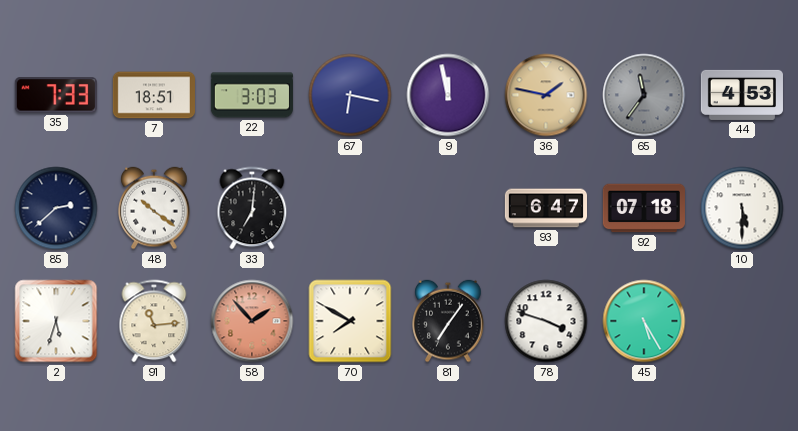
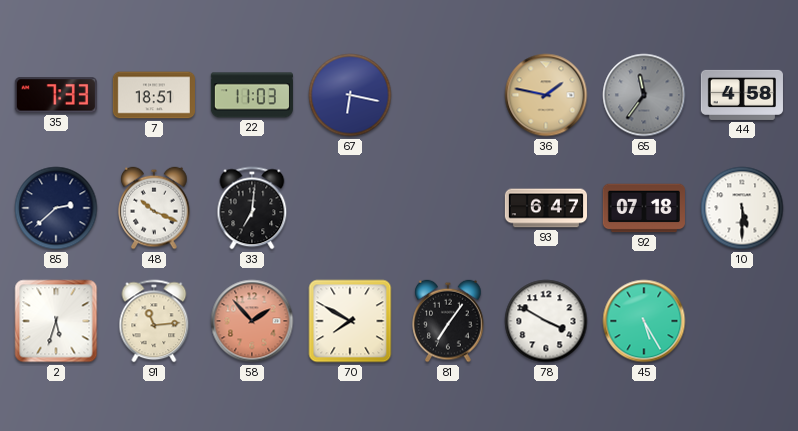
22: 3:03 -> 11:03
9: 11:58 -> none
44: 4:53 -> 4:58
48: 10:21 -> 10:19
78: 3:48 -> 3:50
